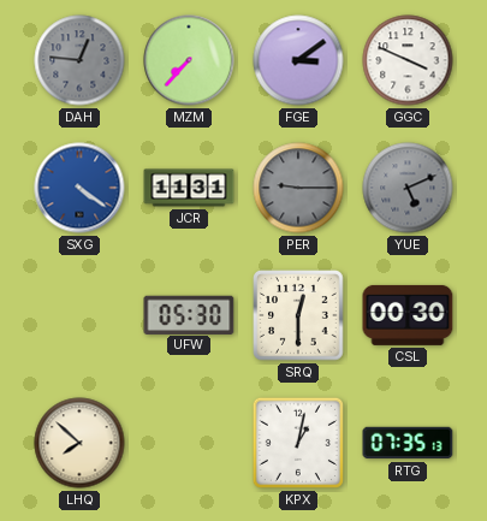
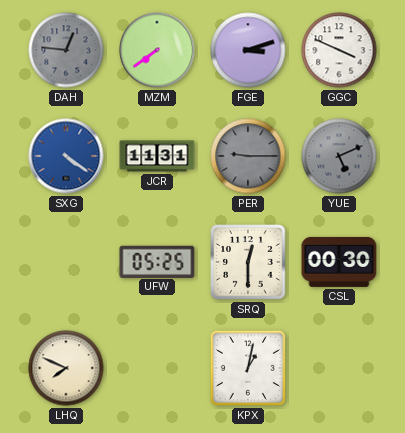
MZM: 7:37 -> 7:39
FGE: 3:09 -> 3:12
UFW: 05:30 -> 05:25
LHQ: 7:52 -> 7:49
RTG: 07:35 -> none
